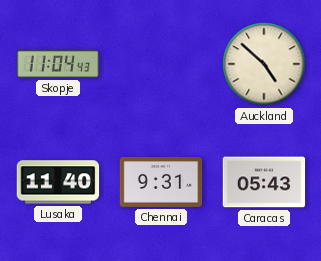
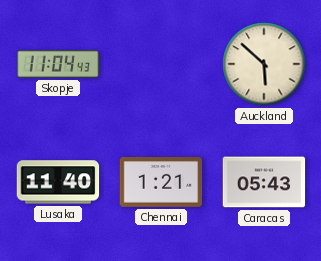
Auckland: 4:52 -> 5:52
Chennai: 9:31 -> 1:21
